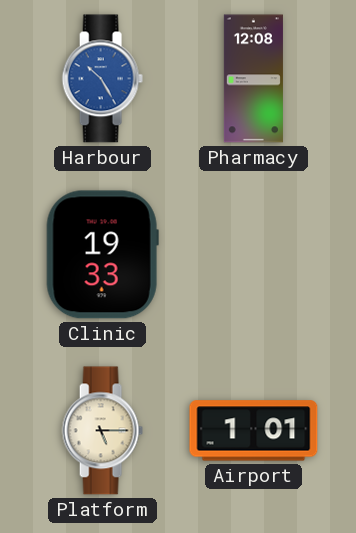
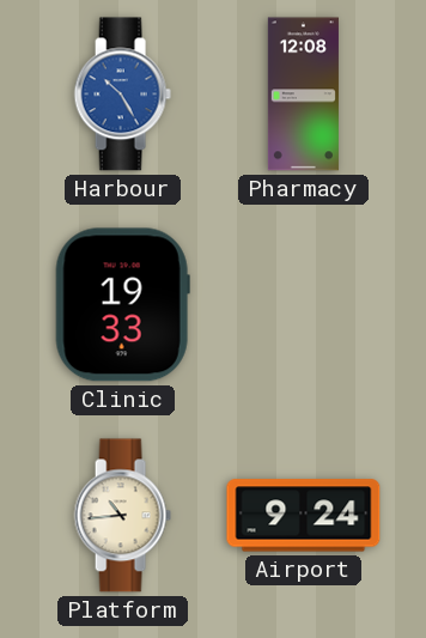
Platform: 5:15 -> 10:44
Airport: 1:01 -> 9:24
